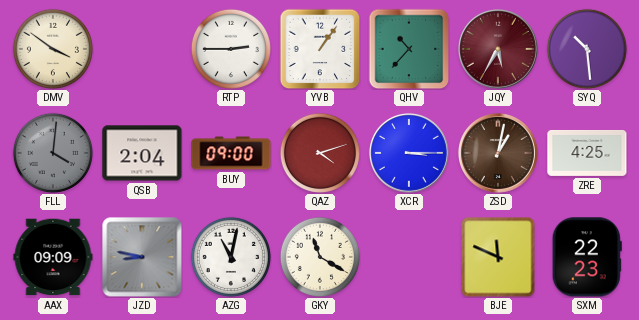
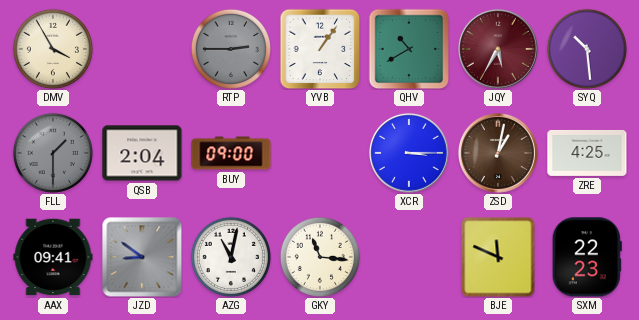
DMV: 3:51 -> 3:55
RTP dial: white -> grey
QHV: 10:37 -> 10:40
FLL: 4:01 -> 1:30
QAZ: 4:12 -> none
AAX: 09:09 -> 09:41
JZD: 8:47 -> 8:51
GKY: 11:20 -> 11:16
